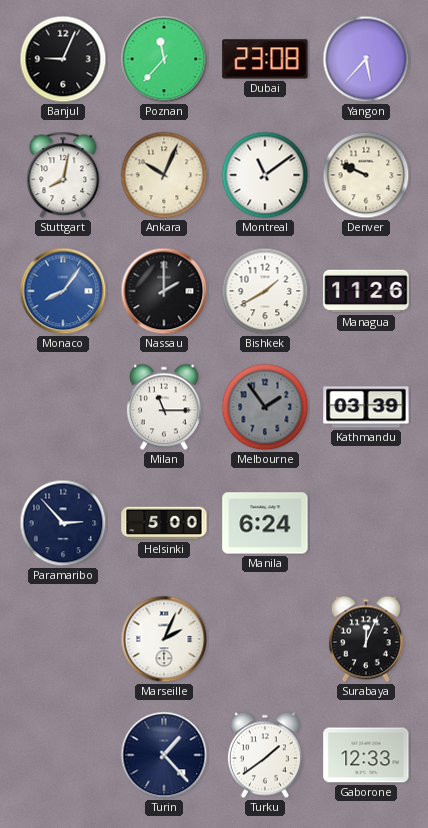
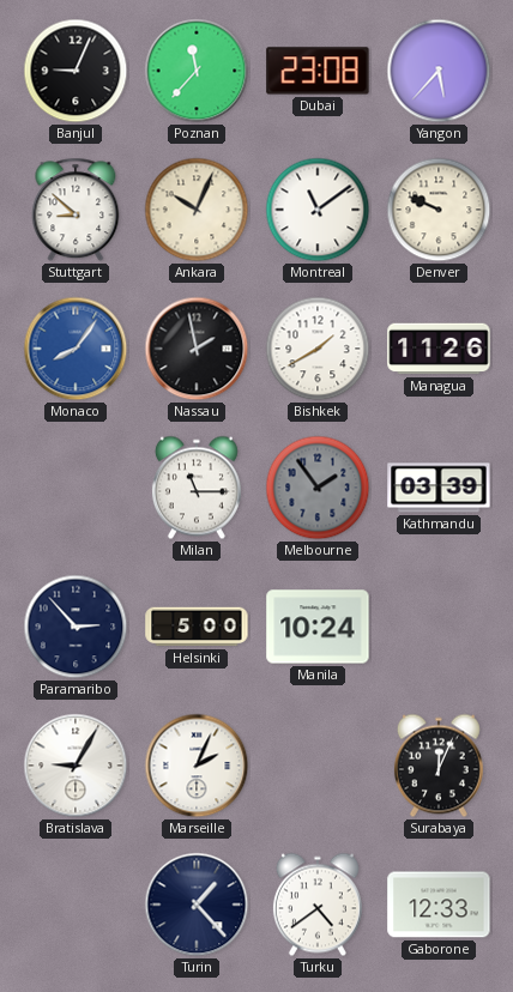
Stuttgart: 8:02 -> 8:52
Nassau: 2:00 -> 1:58
Manila: 6:24 -> 10:24
Bratislava: none -> 9:05
Turku: 1:39 -> 4:39
